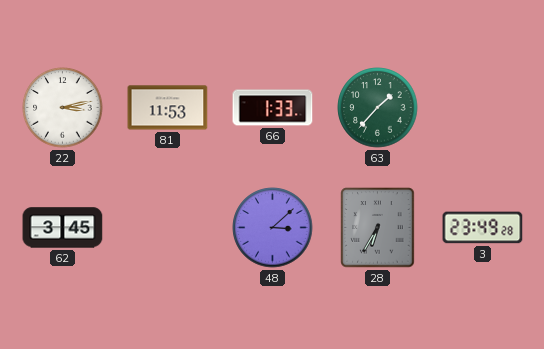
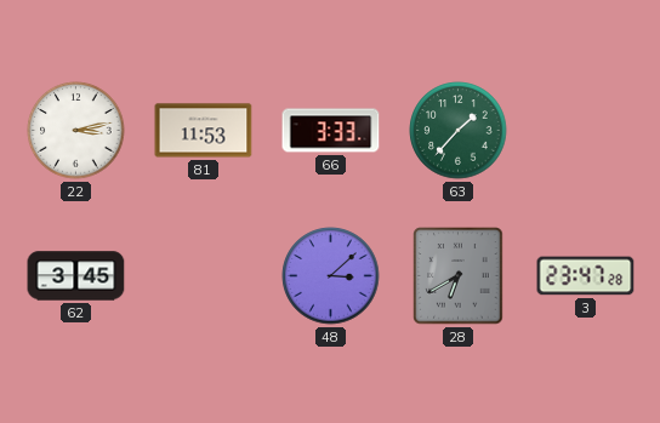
66: 1:33 -> 3:33
28: 6:35 -> 6:40
3: 23:49 -> 23:47
